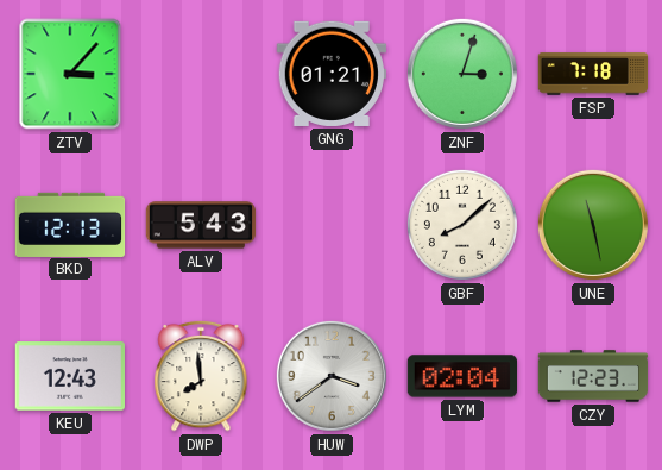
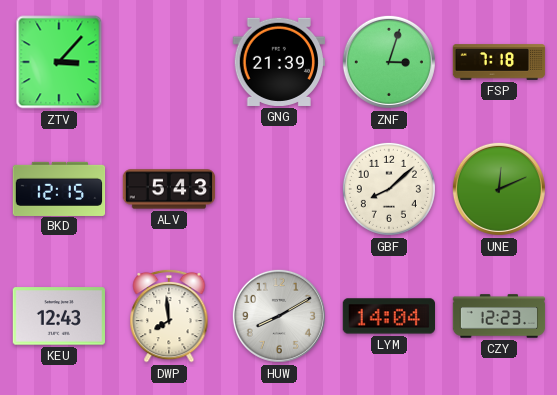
GNG: 01:21 -> 21:39
BKD: 12:13 -> 12:15
UNE: 11:28 -> 12:11
HUW: 3:39 -> 8:10
LYM: 02:04 -> 14:04
